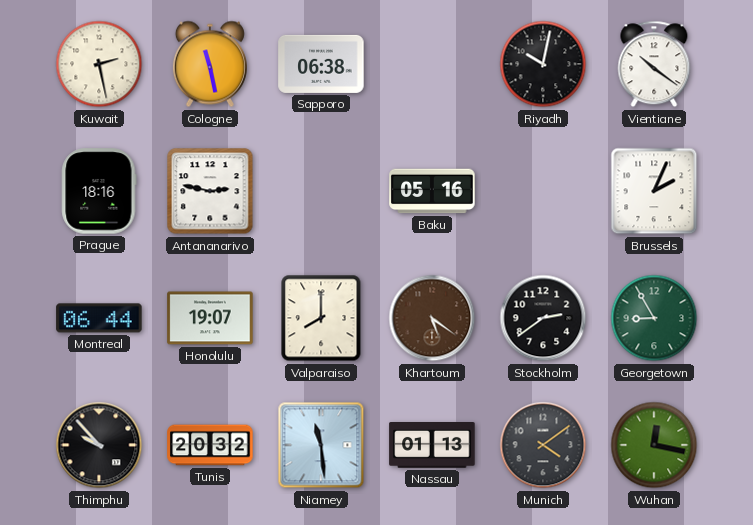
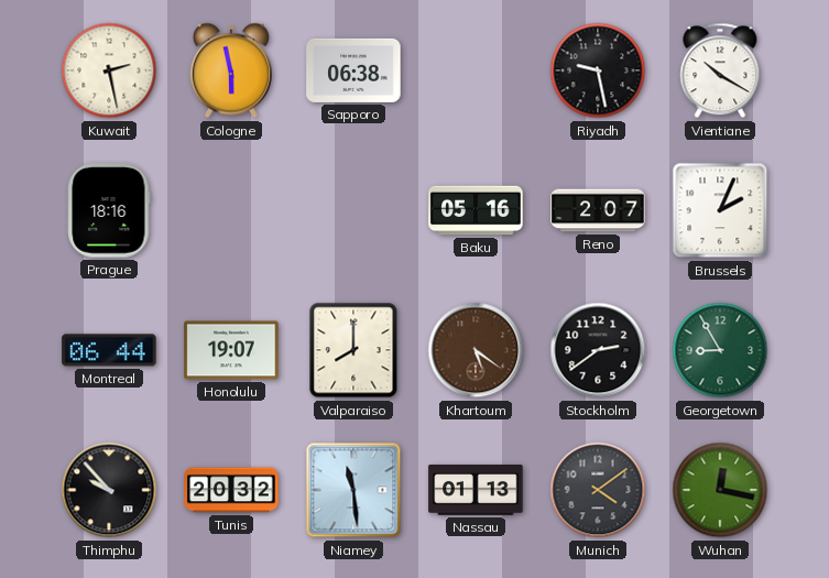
Cologne: 11:28 -> 5:58
Riyadh: 10:02 -> 9:28
Vientiane: 10:21 -> 10:20
Antananarivo: 2:47 -> none
Reno: none -> 2:07
